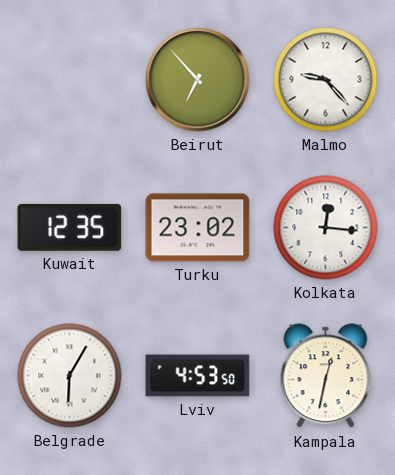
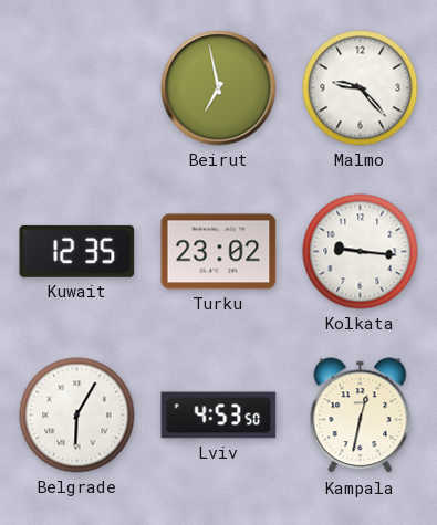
Beirut: 6:53 -> 6:58
Kolkata: 12:16 -> 9:16
